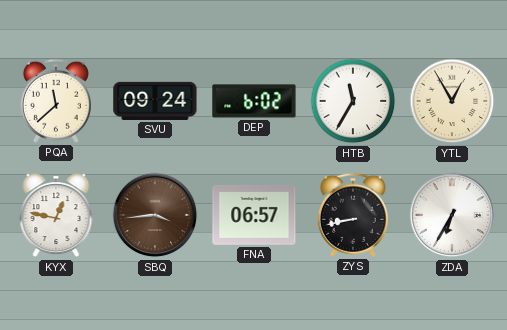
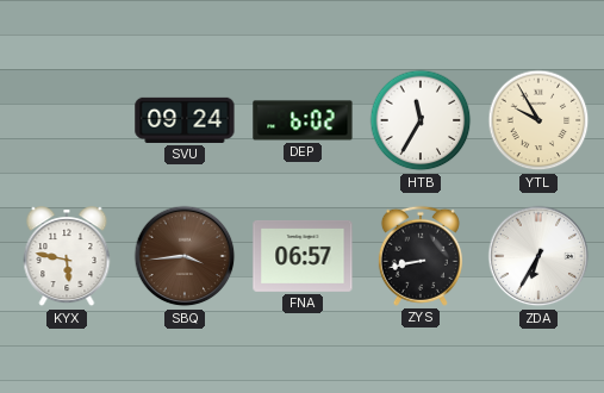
PQA: 11:38 -> none
YTL: 12:55 -> 9:55
KYX: 12:47 -> 5:47
